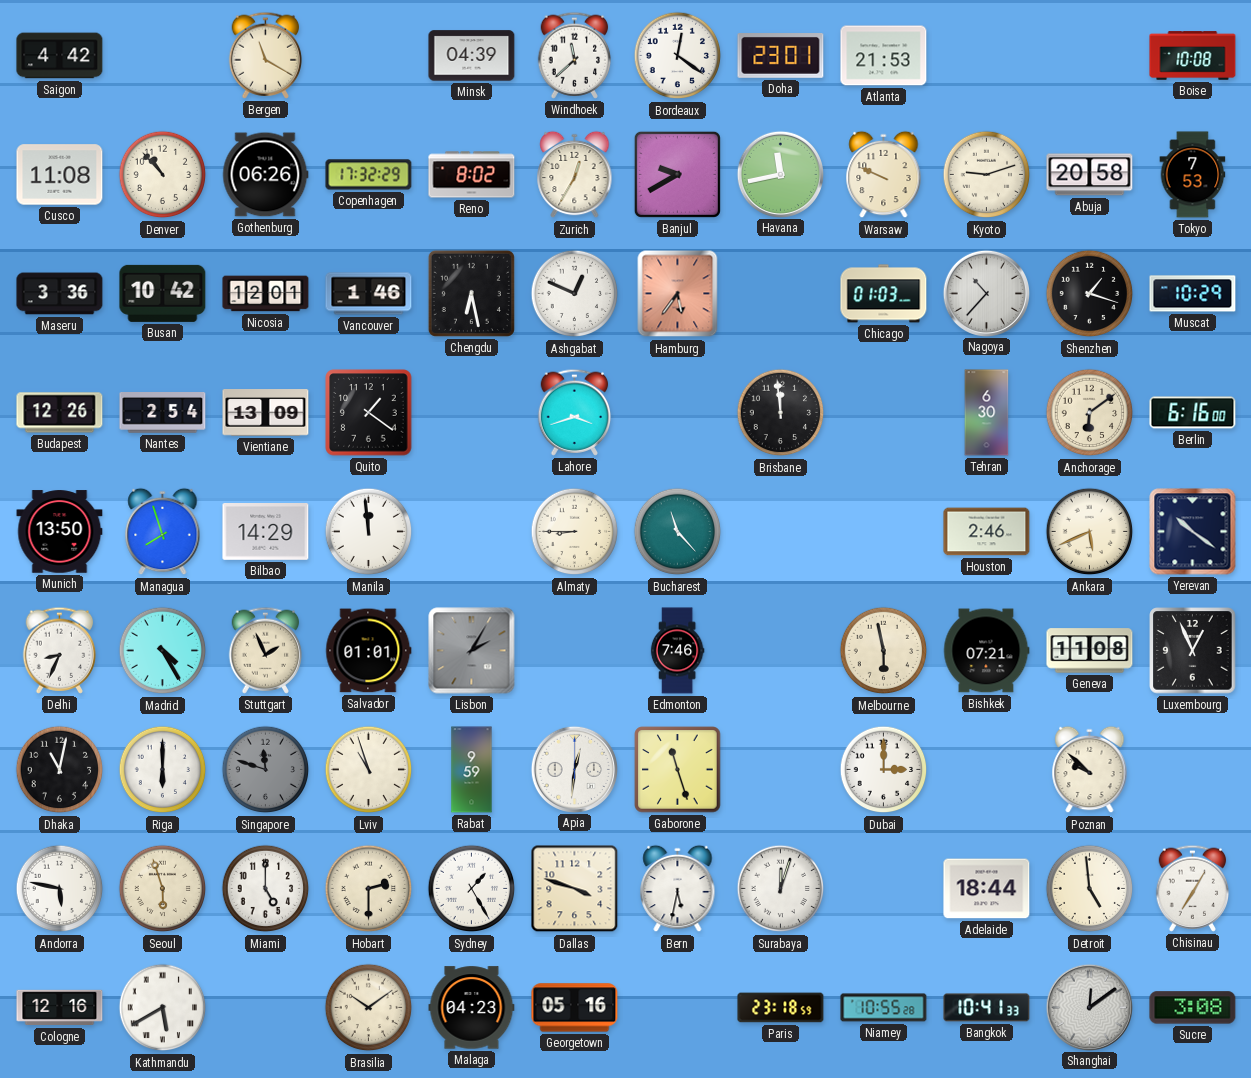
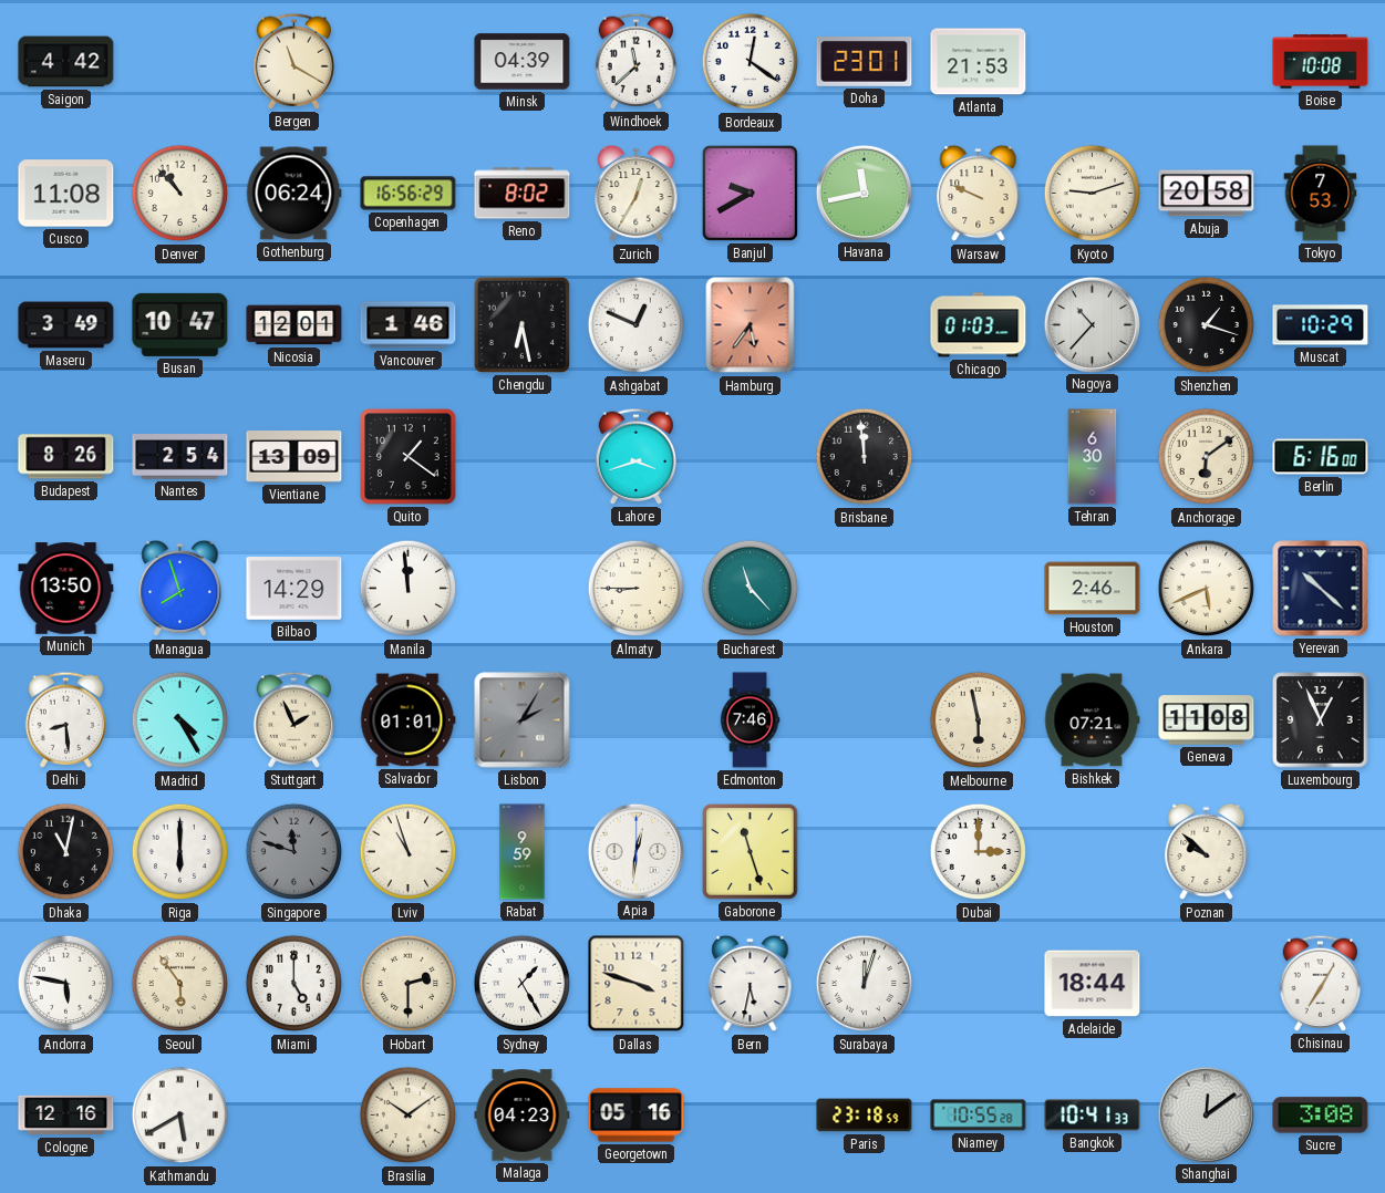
Gothenburg: 06:26 -> 06:24
Copenhagen: 17:32 -> 16:56
Maseru: 3:36 -> 3:49
Busan: 10:42 -> 10:47
Budapest: 12:26 -> 8:26
Yerevan: 10:21 -> 10:22
Delhi: 8:34 -> 8:29
Seoul: 5:57 -> 5:54
Detroit: 4:59 -> none
